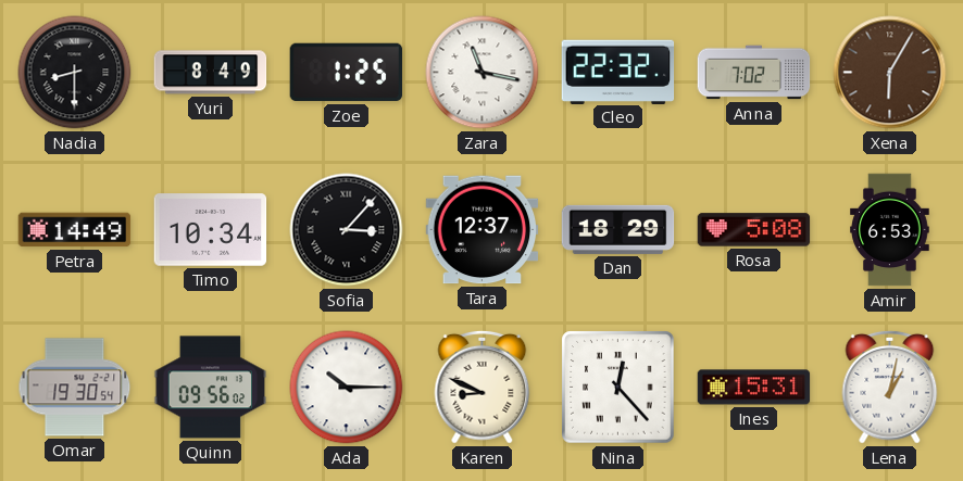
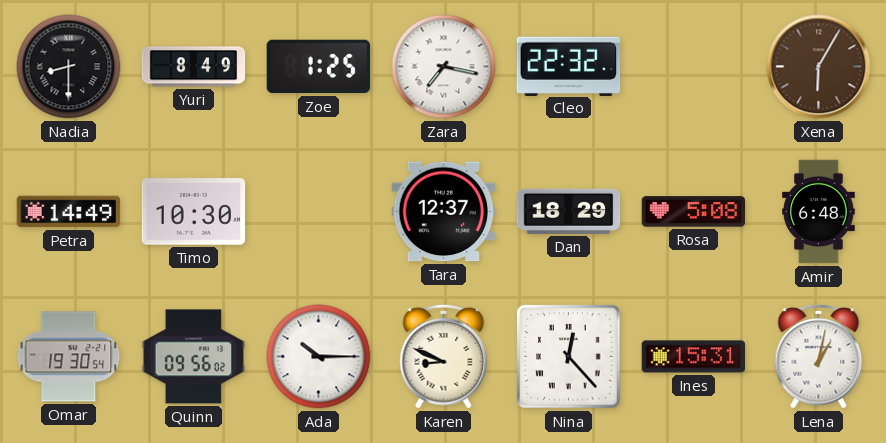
Zara: 11:17 -> 7:17
Anna: 7:02 -> none
Timo: 10:34 -> 10:30
Sofia: 3:07 -> none
Amir: 6:53 -> 6:48
